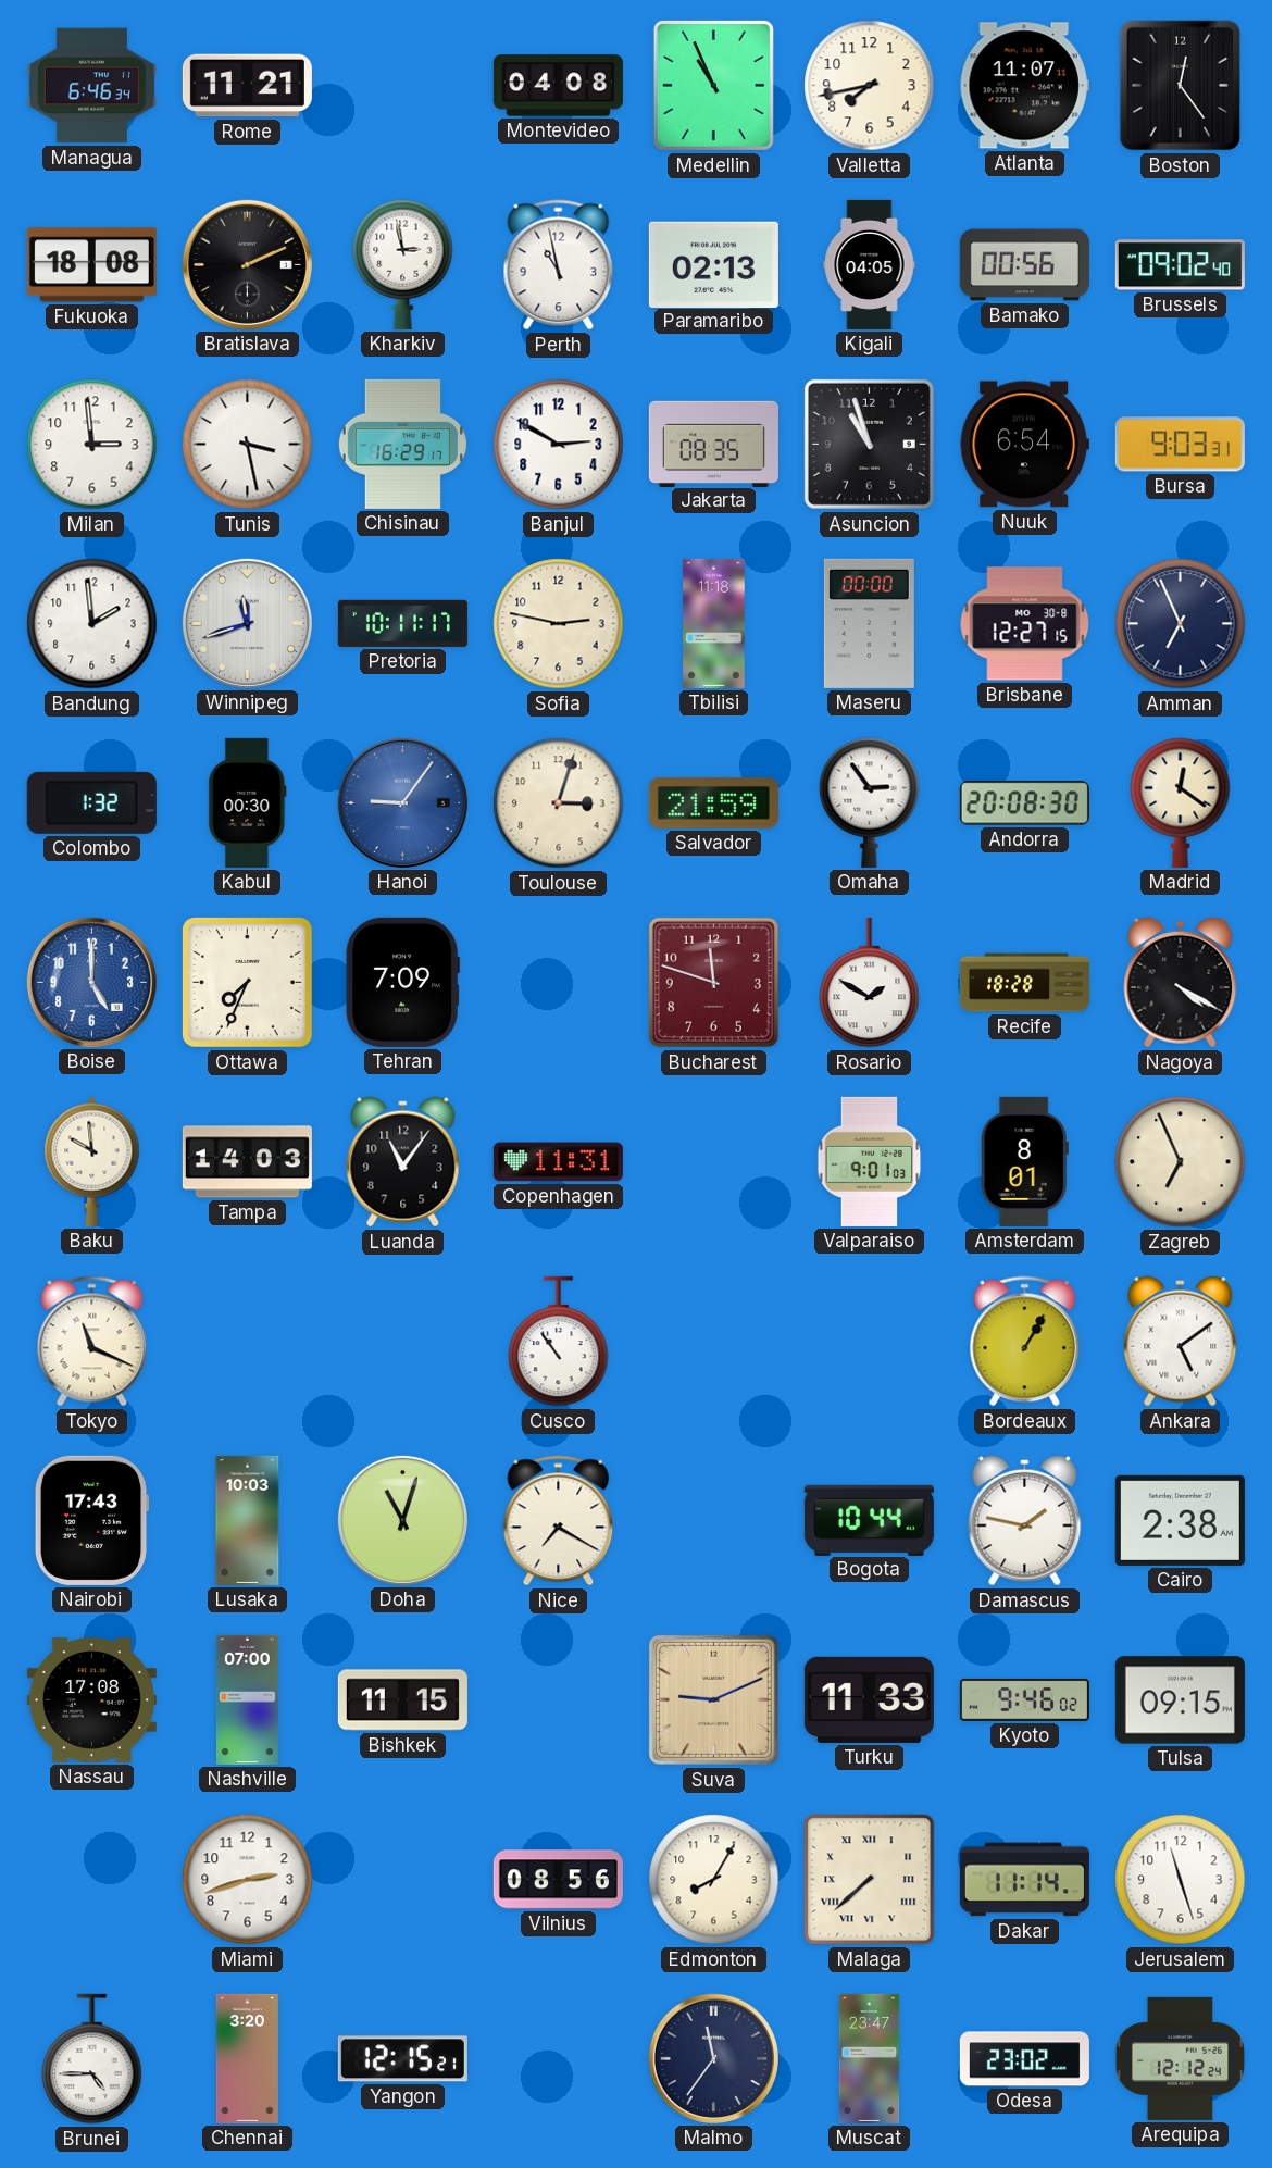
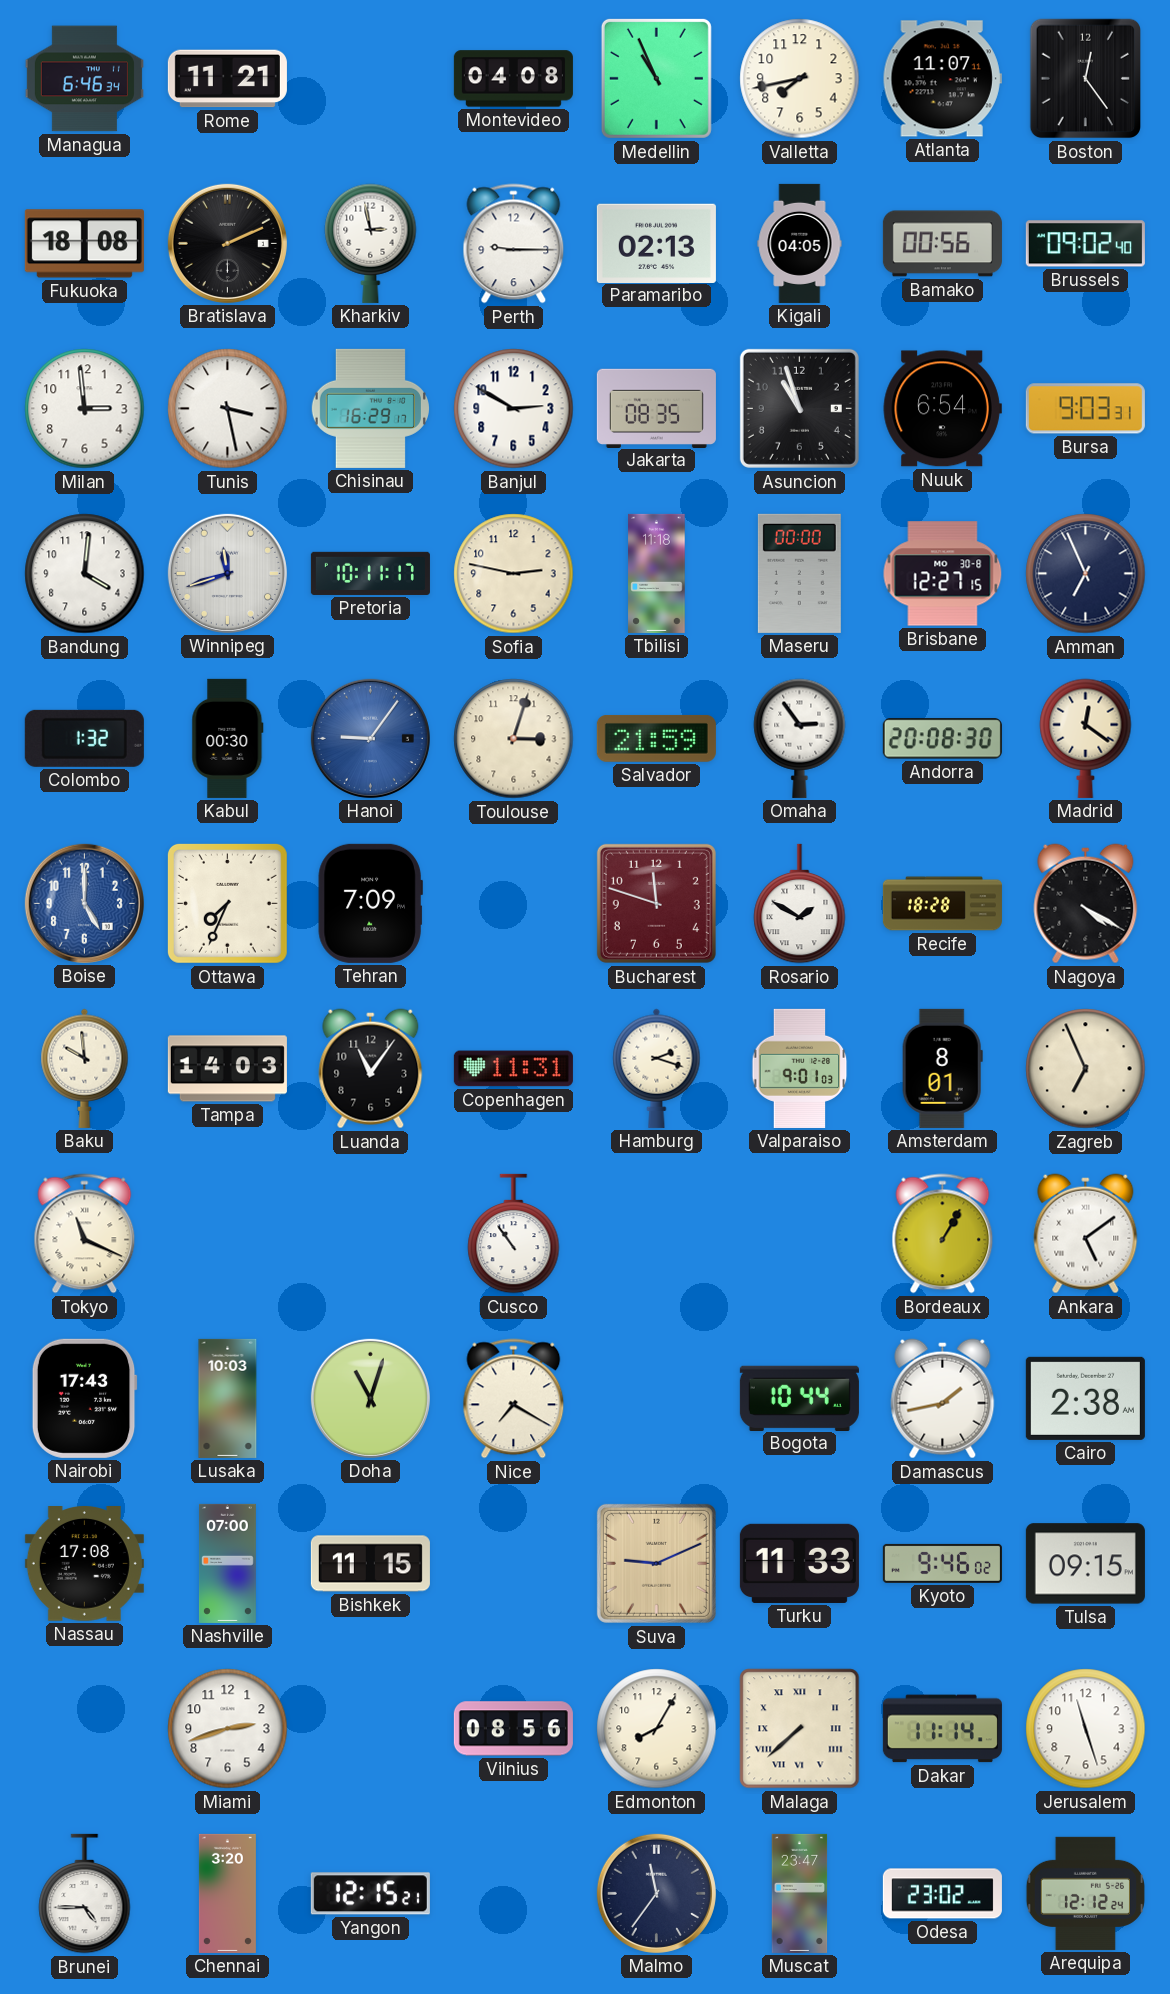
Perth: 10:58 -> 9:15
Bandung: 1:59 -> 4:01
Hamburg: none -> 2:18
Damascus: 1:47 -> 1:43
